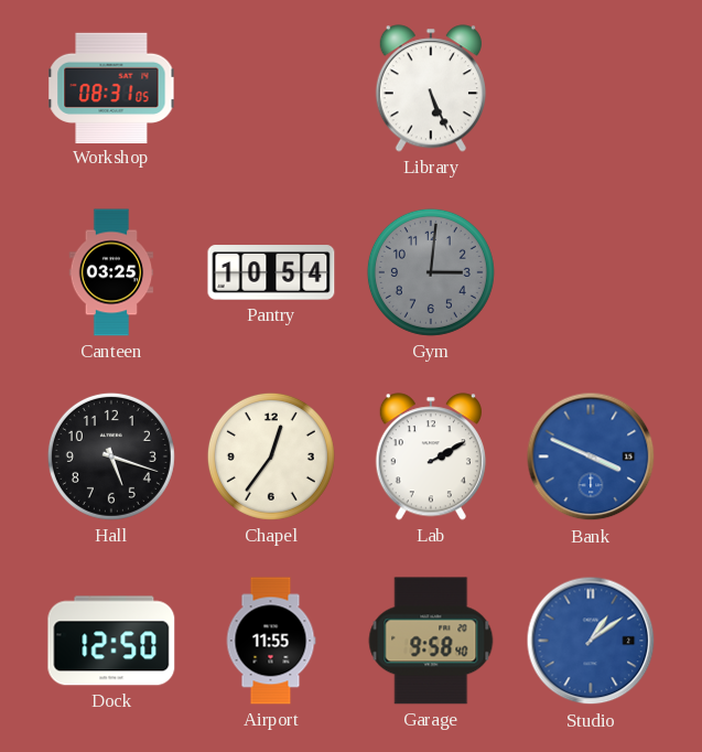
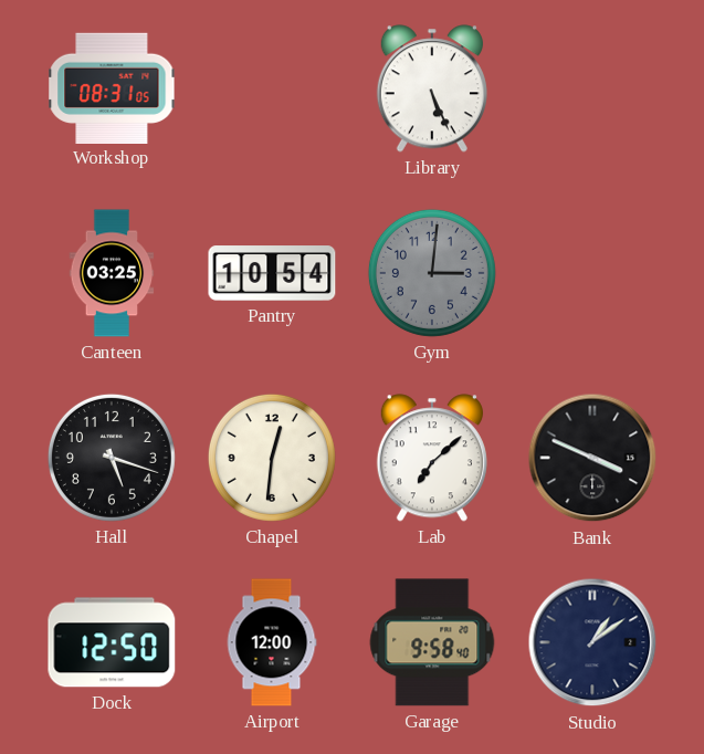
Chapel: 12:36 -> 12:31
Lab: 2:10 -> 7:08
Bank dial: blue -> black
Airport: 11:55 -> 12:00
Studio dial: blue -> navy
